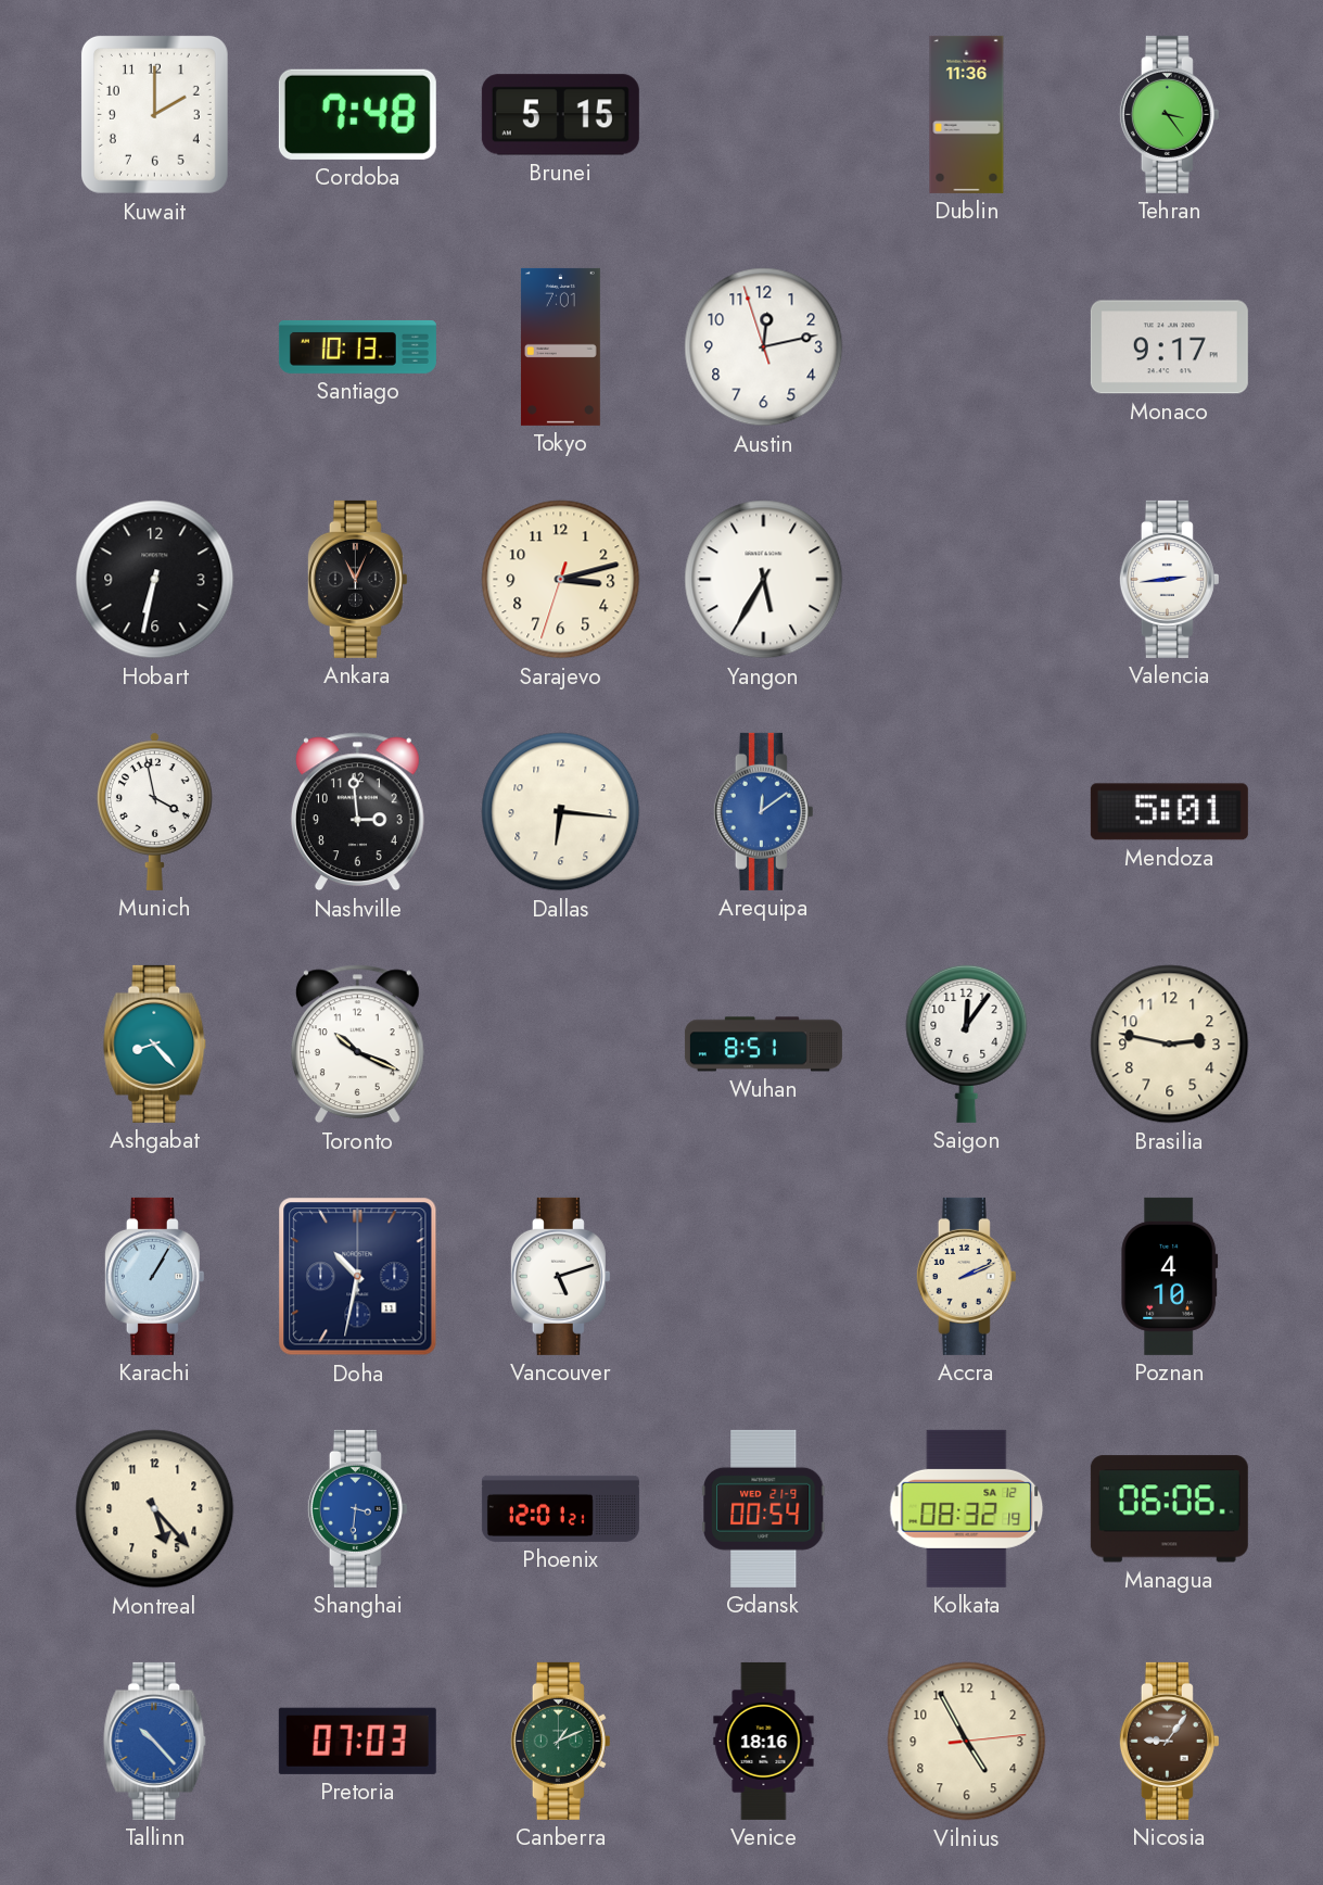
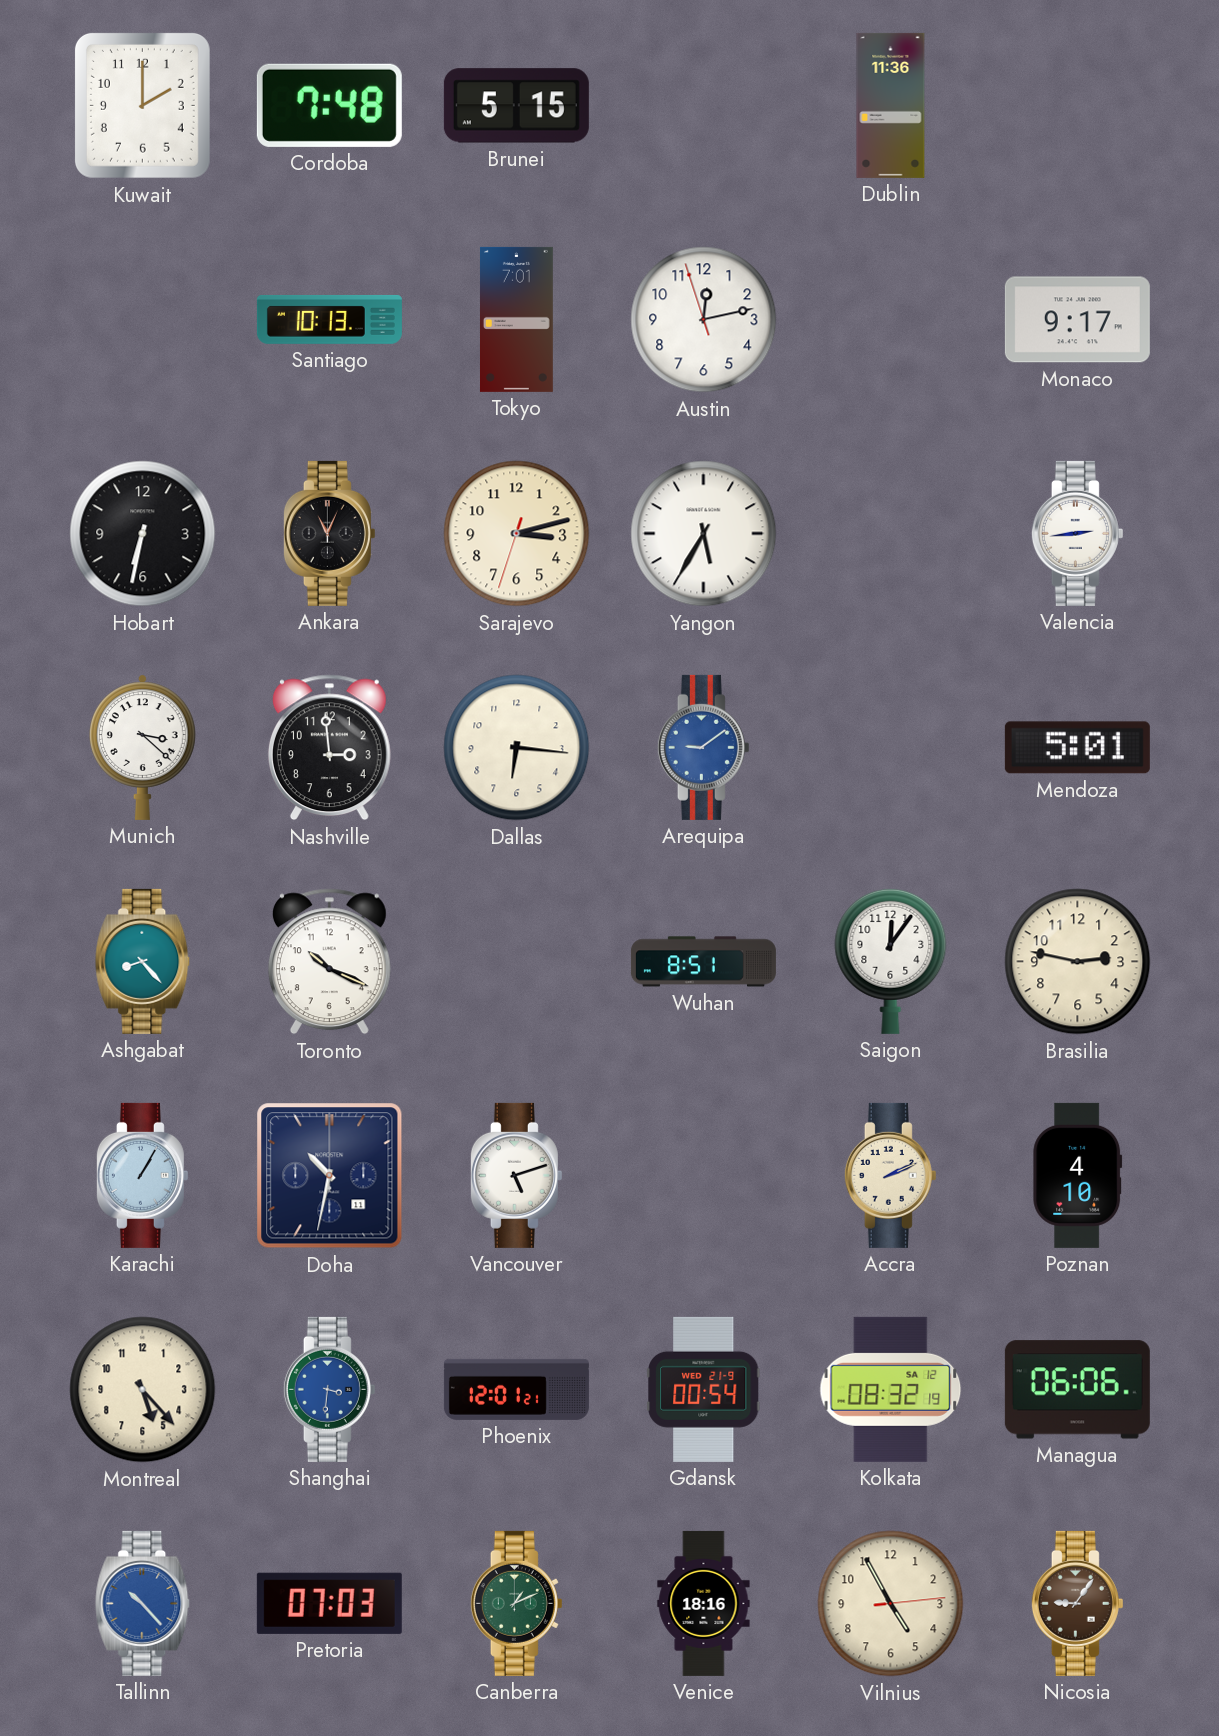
Tehran: 3:24 -> none
Munich: 3:58 -> 3:22
Arequipa: 12:09 -> 9:09
